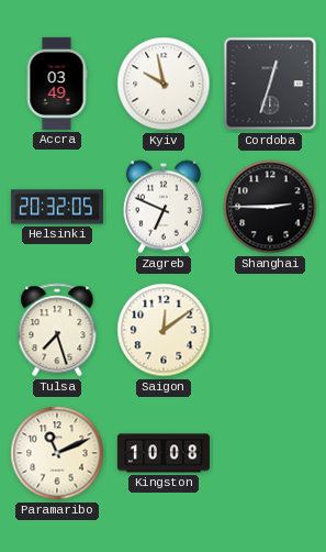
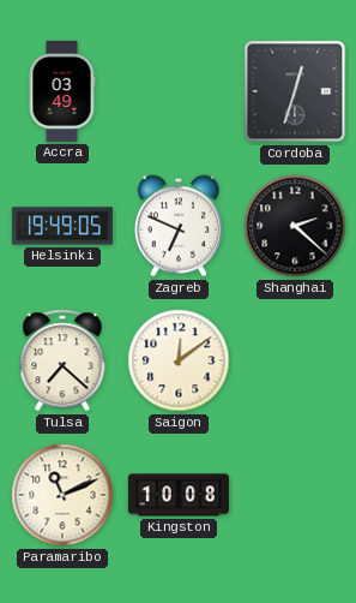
Kyiv: 9:58 -> none
Helsinki: 20:32 -> 19:49
Shanghai: 2:45 -> 2:22
Tulsa: 7:27 -> 7:22
